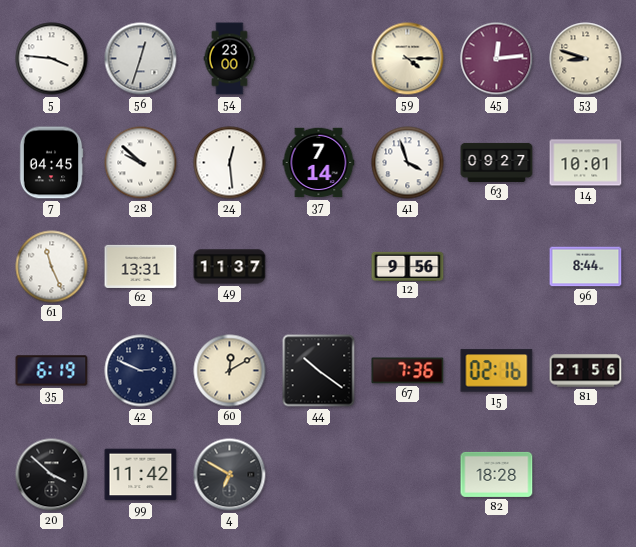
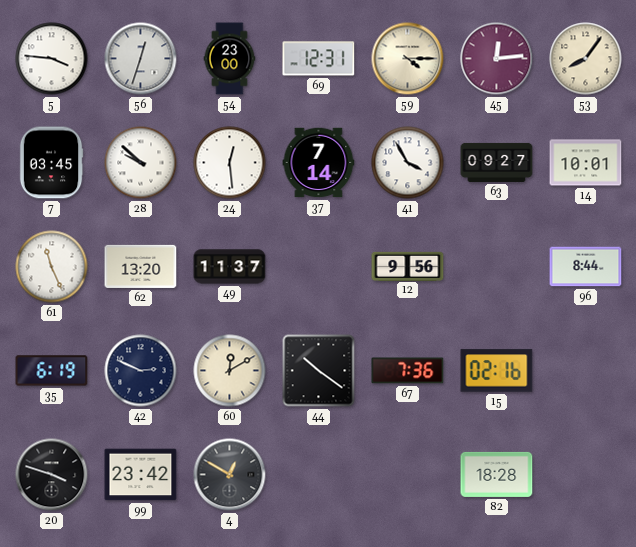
69: none -> 12:31
53: 8:48 -> 8:06
7: 04:45 -> 03:45
41: 3:57 -> 3:55
62: 13:31 -> 13:20
81: 21:56 -> none
20: 3:52 -> 3:48
99: 11:42 -> 23:42
4: 6:50 -> 12:50
